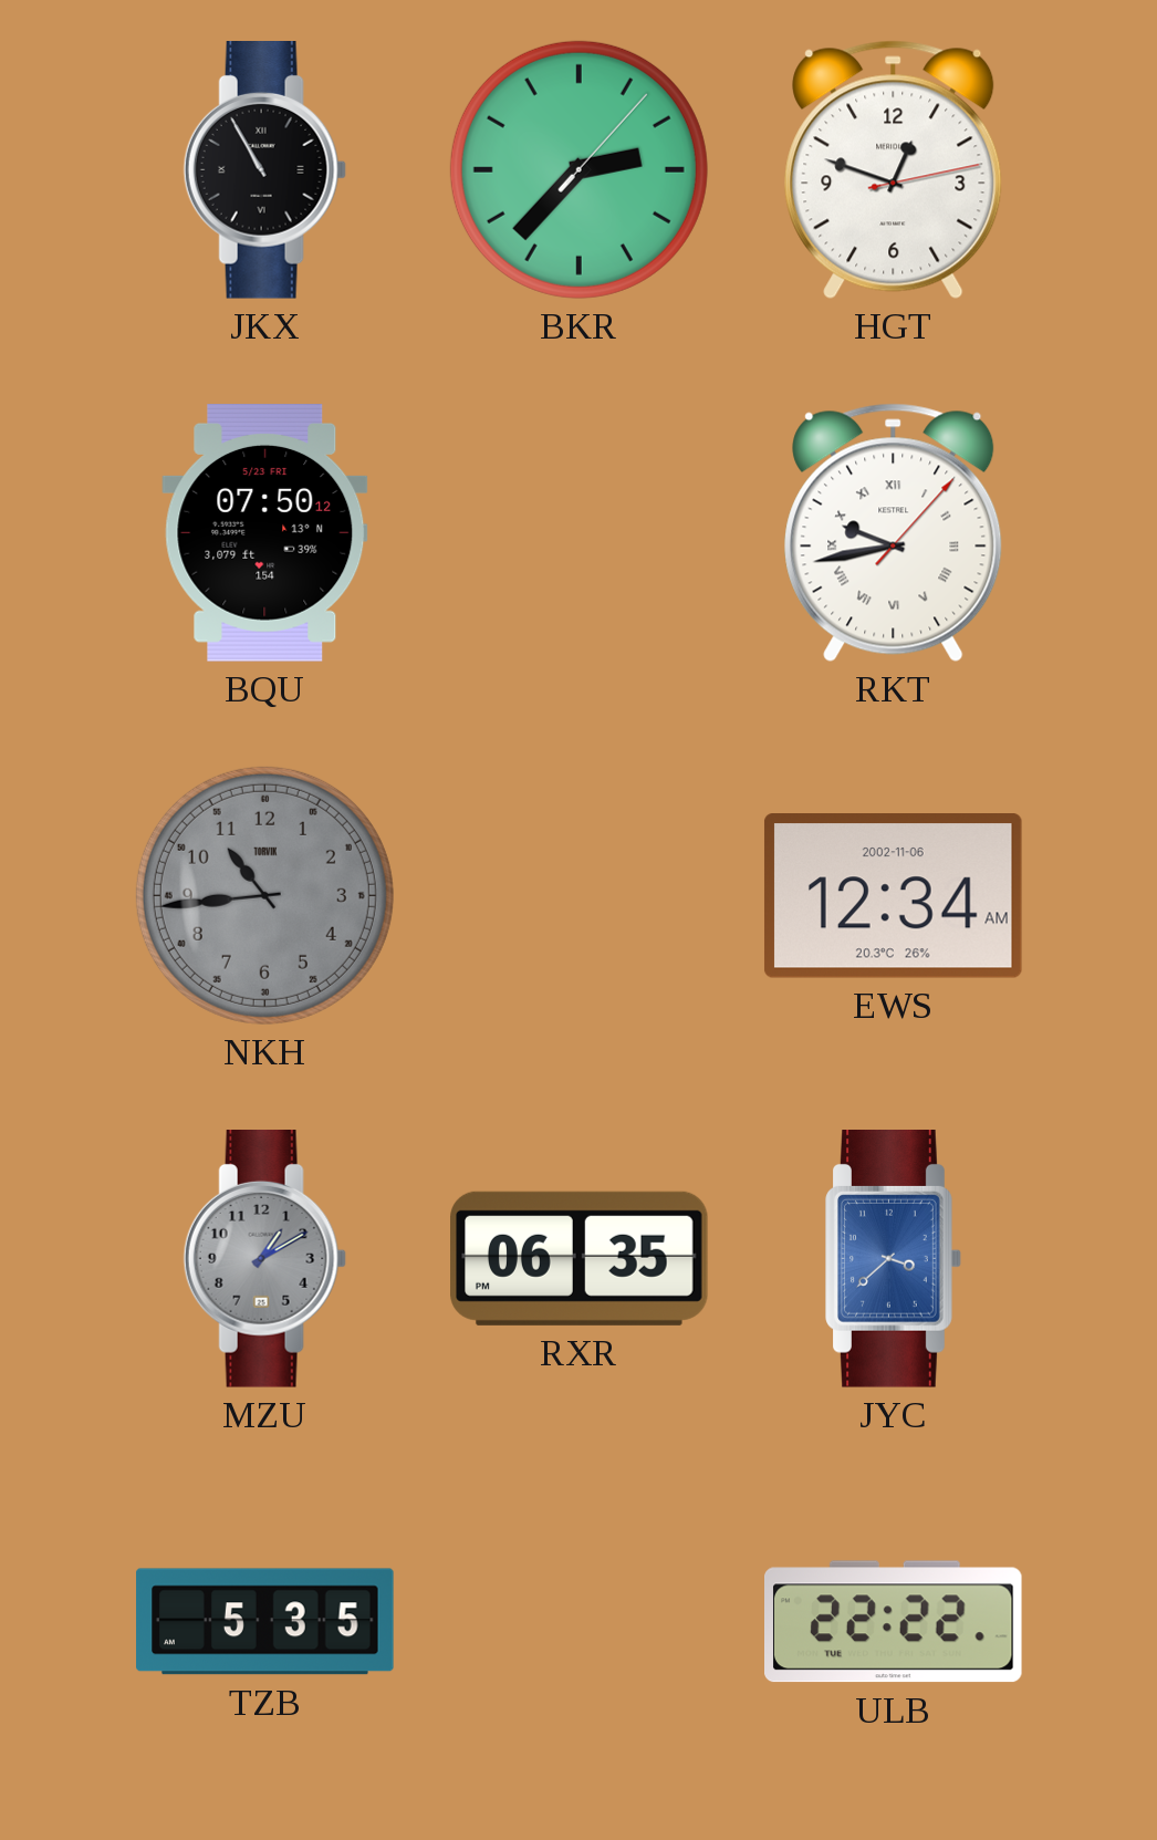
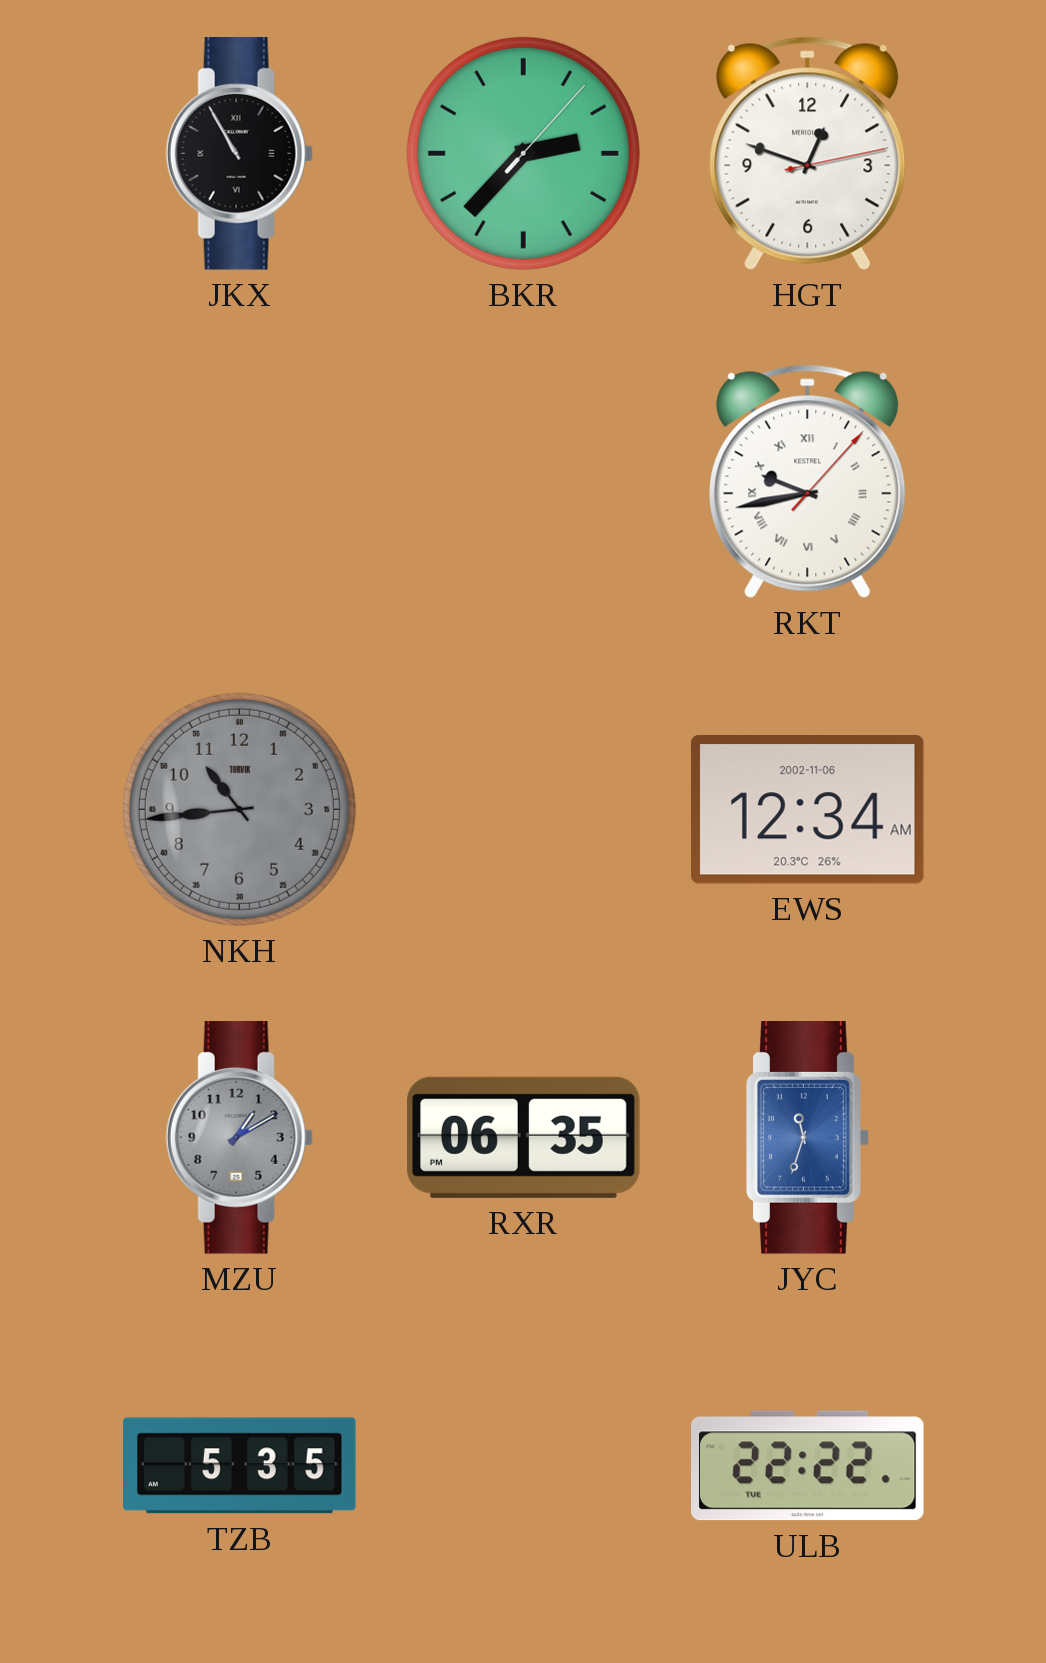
BQU: 07:50 -> none
JYC: 3:38 -> 11:33
